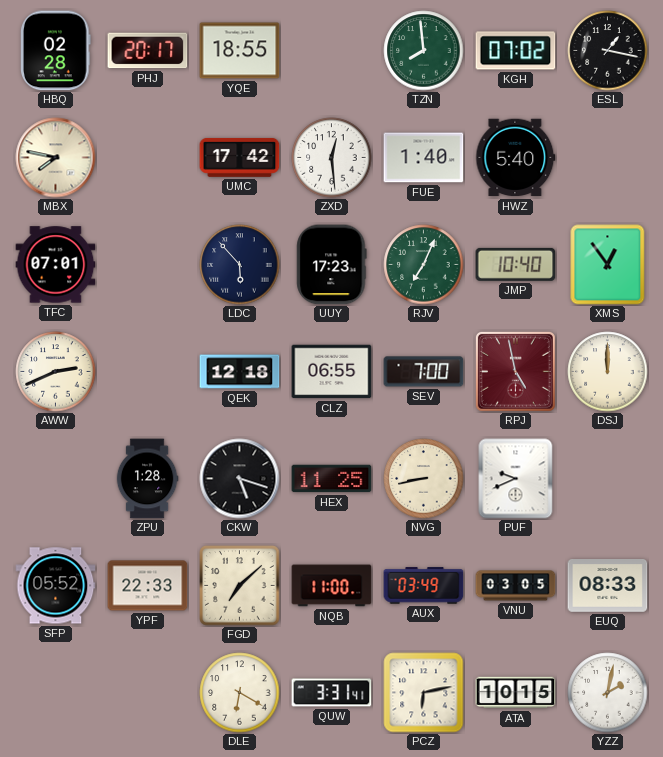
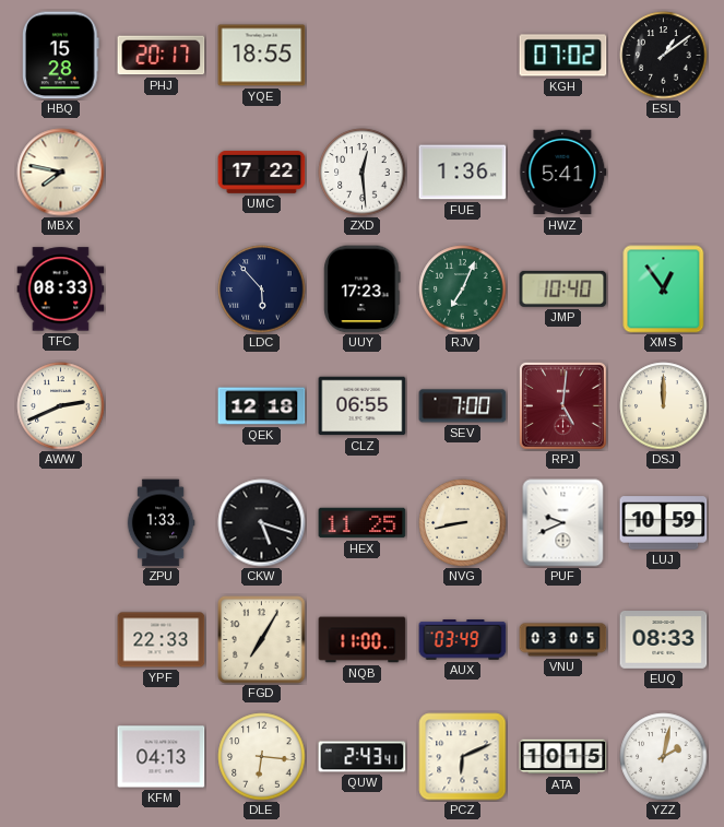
HBQ: 02:28 -> 15:28
TZN: 7:59 -> none
ESL: 1:17 -> 1:09
UMC: 17:42 -> 17:22
FUE: 1:40 -> 1:36
HWZ: 5:40 -> 5:41
TFC: 07:01 -> 08:33
RPJ: 4:58 -> 5:01
ZPU: 1:28 -> 1:33
LUJ: none -> 10:59
SFP: 05:52 -> none
FGD: 7:08 -> 7:05
KFM: none -> 04:13
DLE: 6:20 -> 6:16
QUW: 3:31 -> 2:43
PCZ: 6:13 -> 6:11
